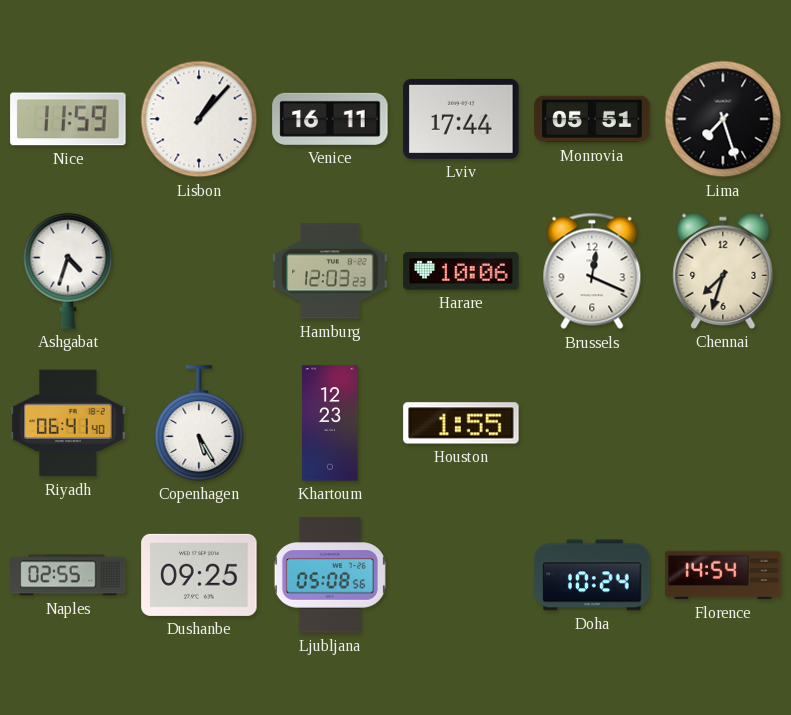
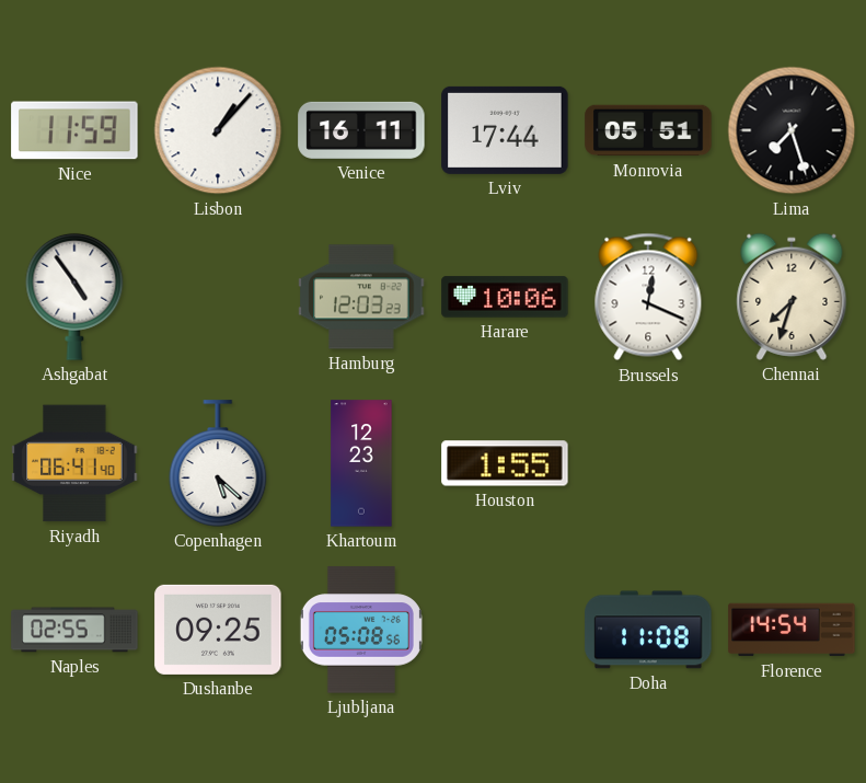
Ashgabat: 4:33 -> 4:54
Copenhagen: 5:25 -> 5:22
Doha: 10:24 -> 11:08
